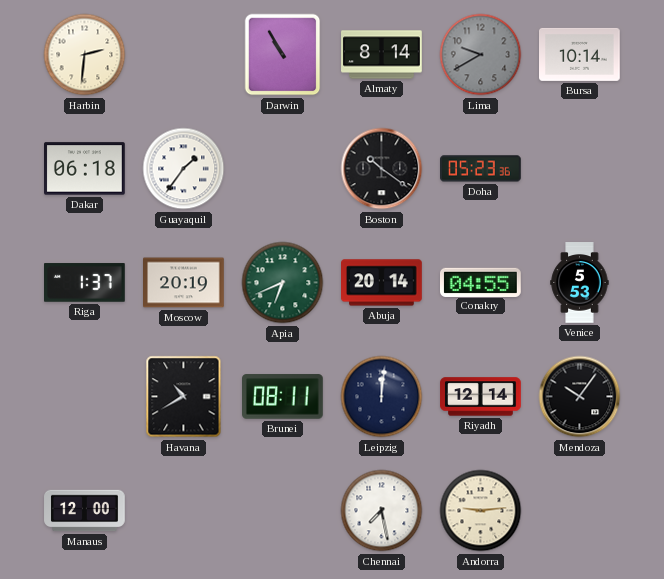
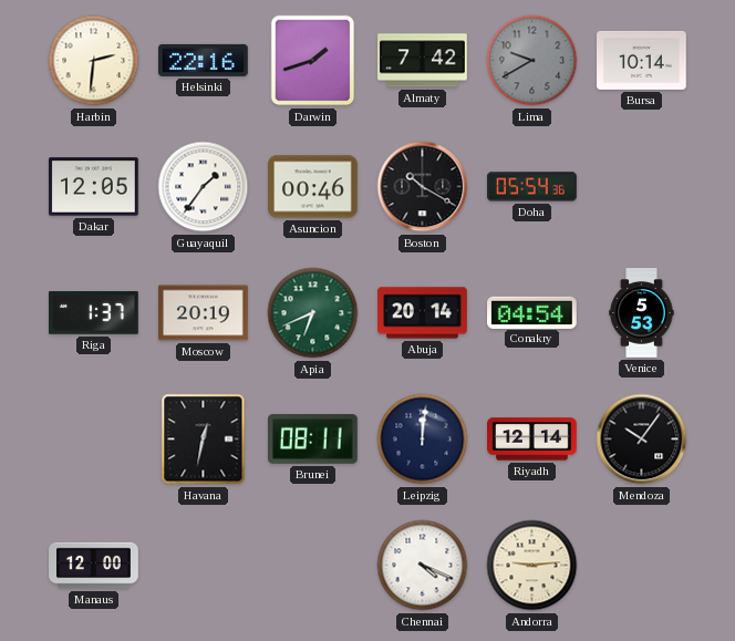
Helsinki: none -> 22:16
Darwin: 10:55 -> 1:42
Almaty: 8:14 -> 7:42
Dakar: 06:18 -> 12:05
Asuncion: none -> 00:46
Boston: 10:21 -> 10:20
Doha: 05:23 -> 05:54
Conakry: 04:55 -> 04:54
Havana: 10:40 -> 12:32
Chennai: 7:28 -> 4:19
